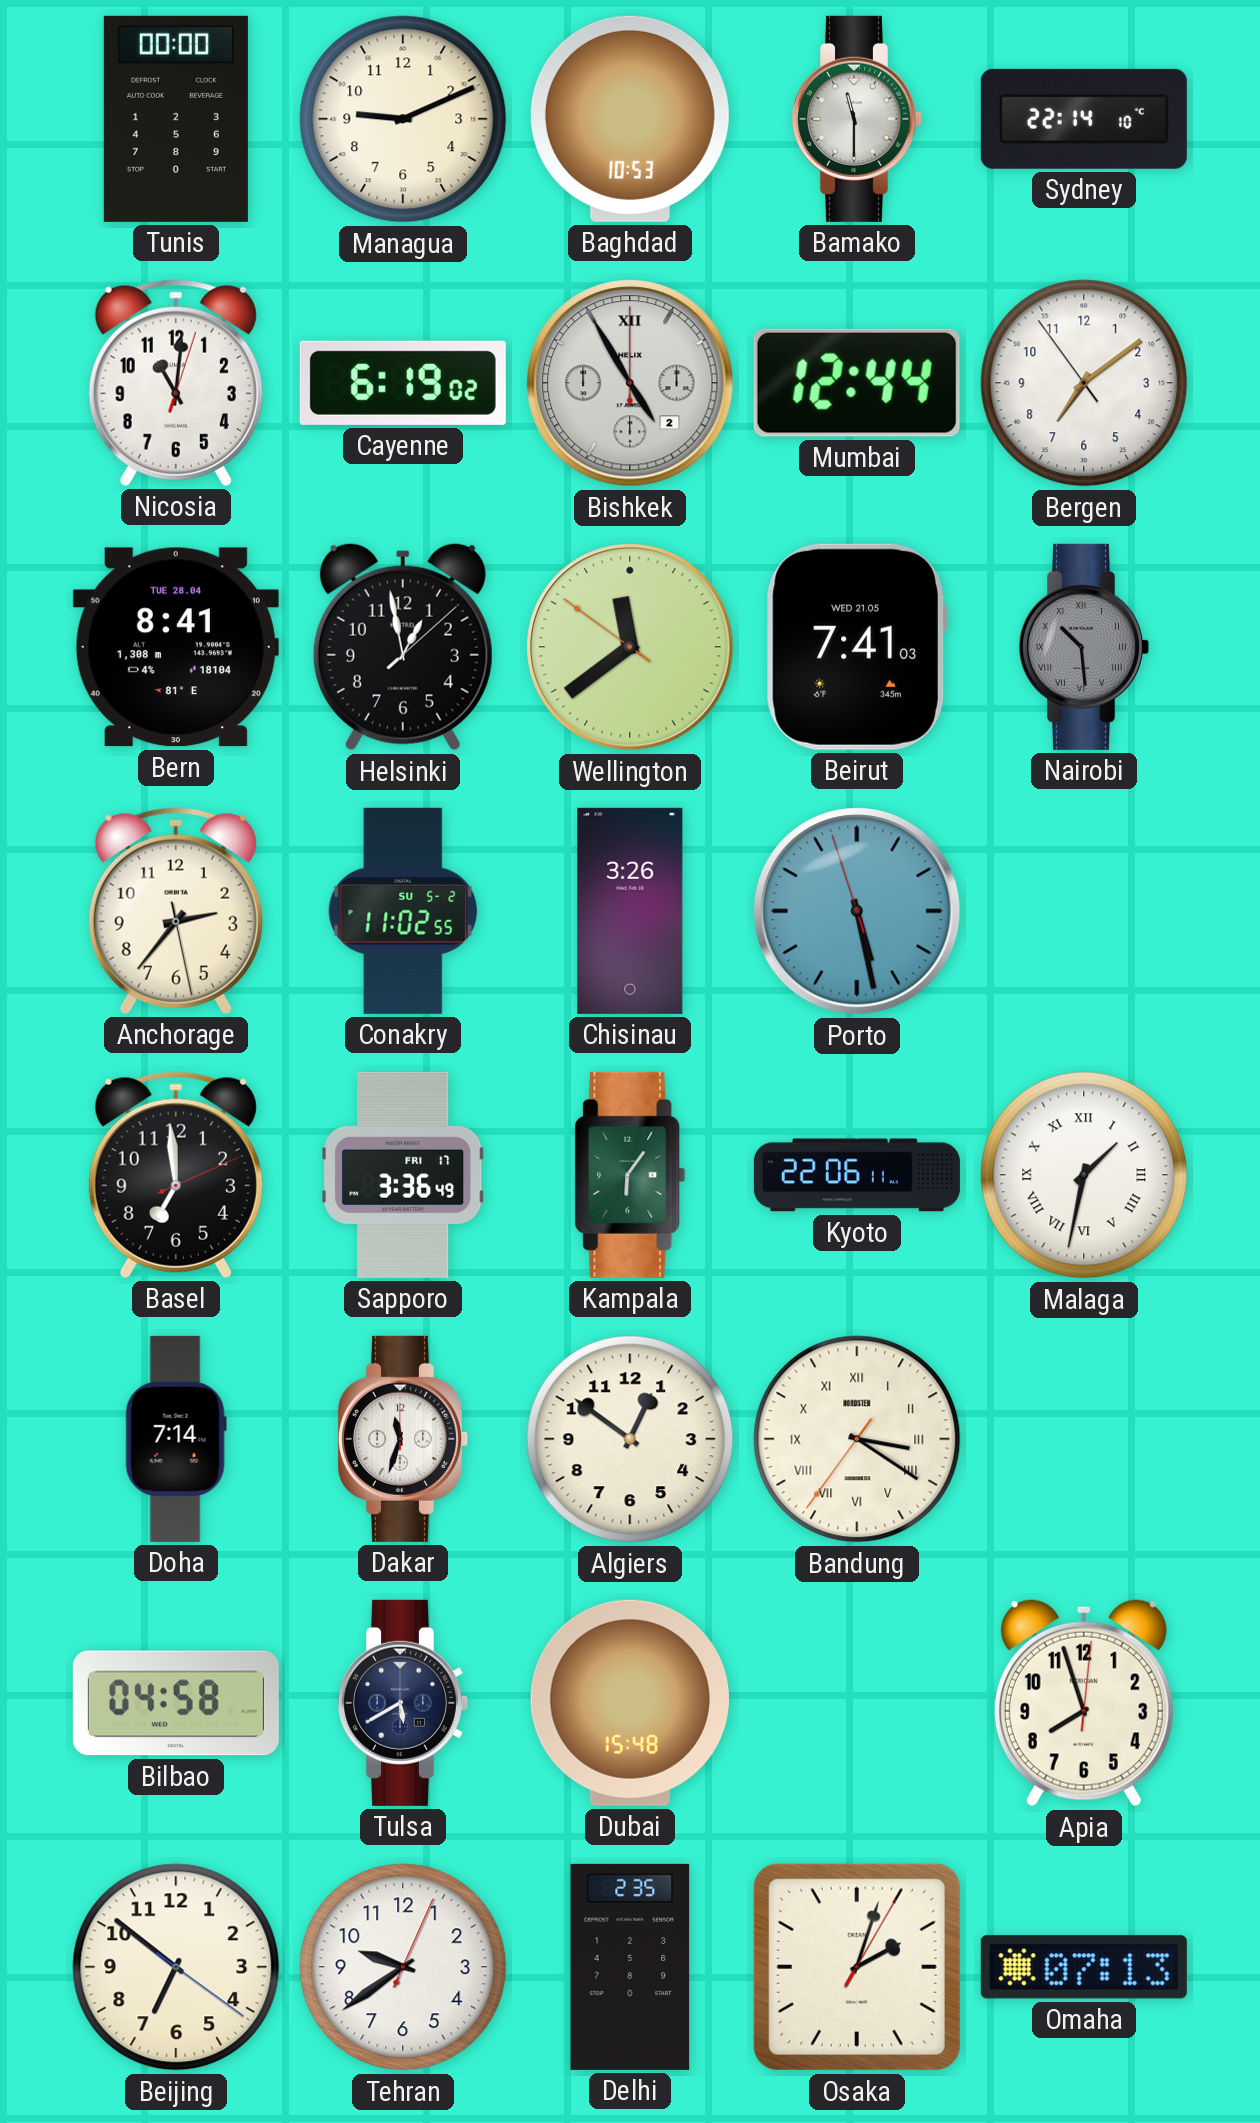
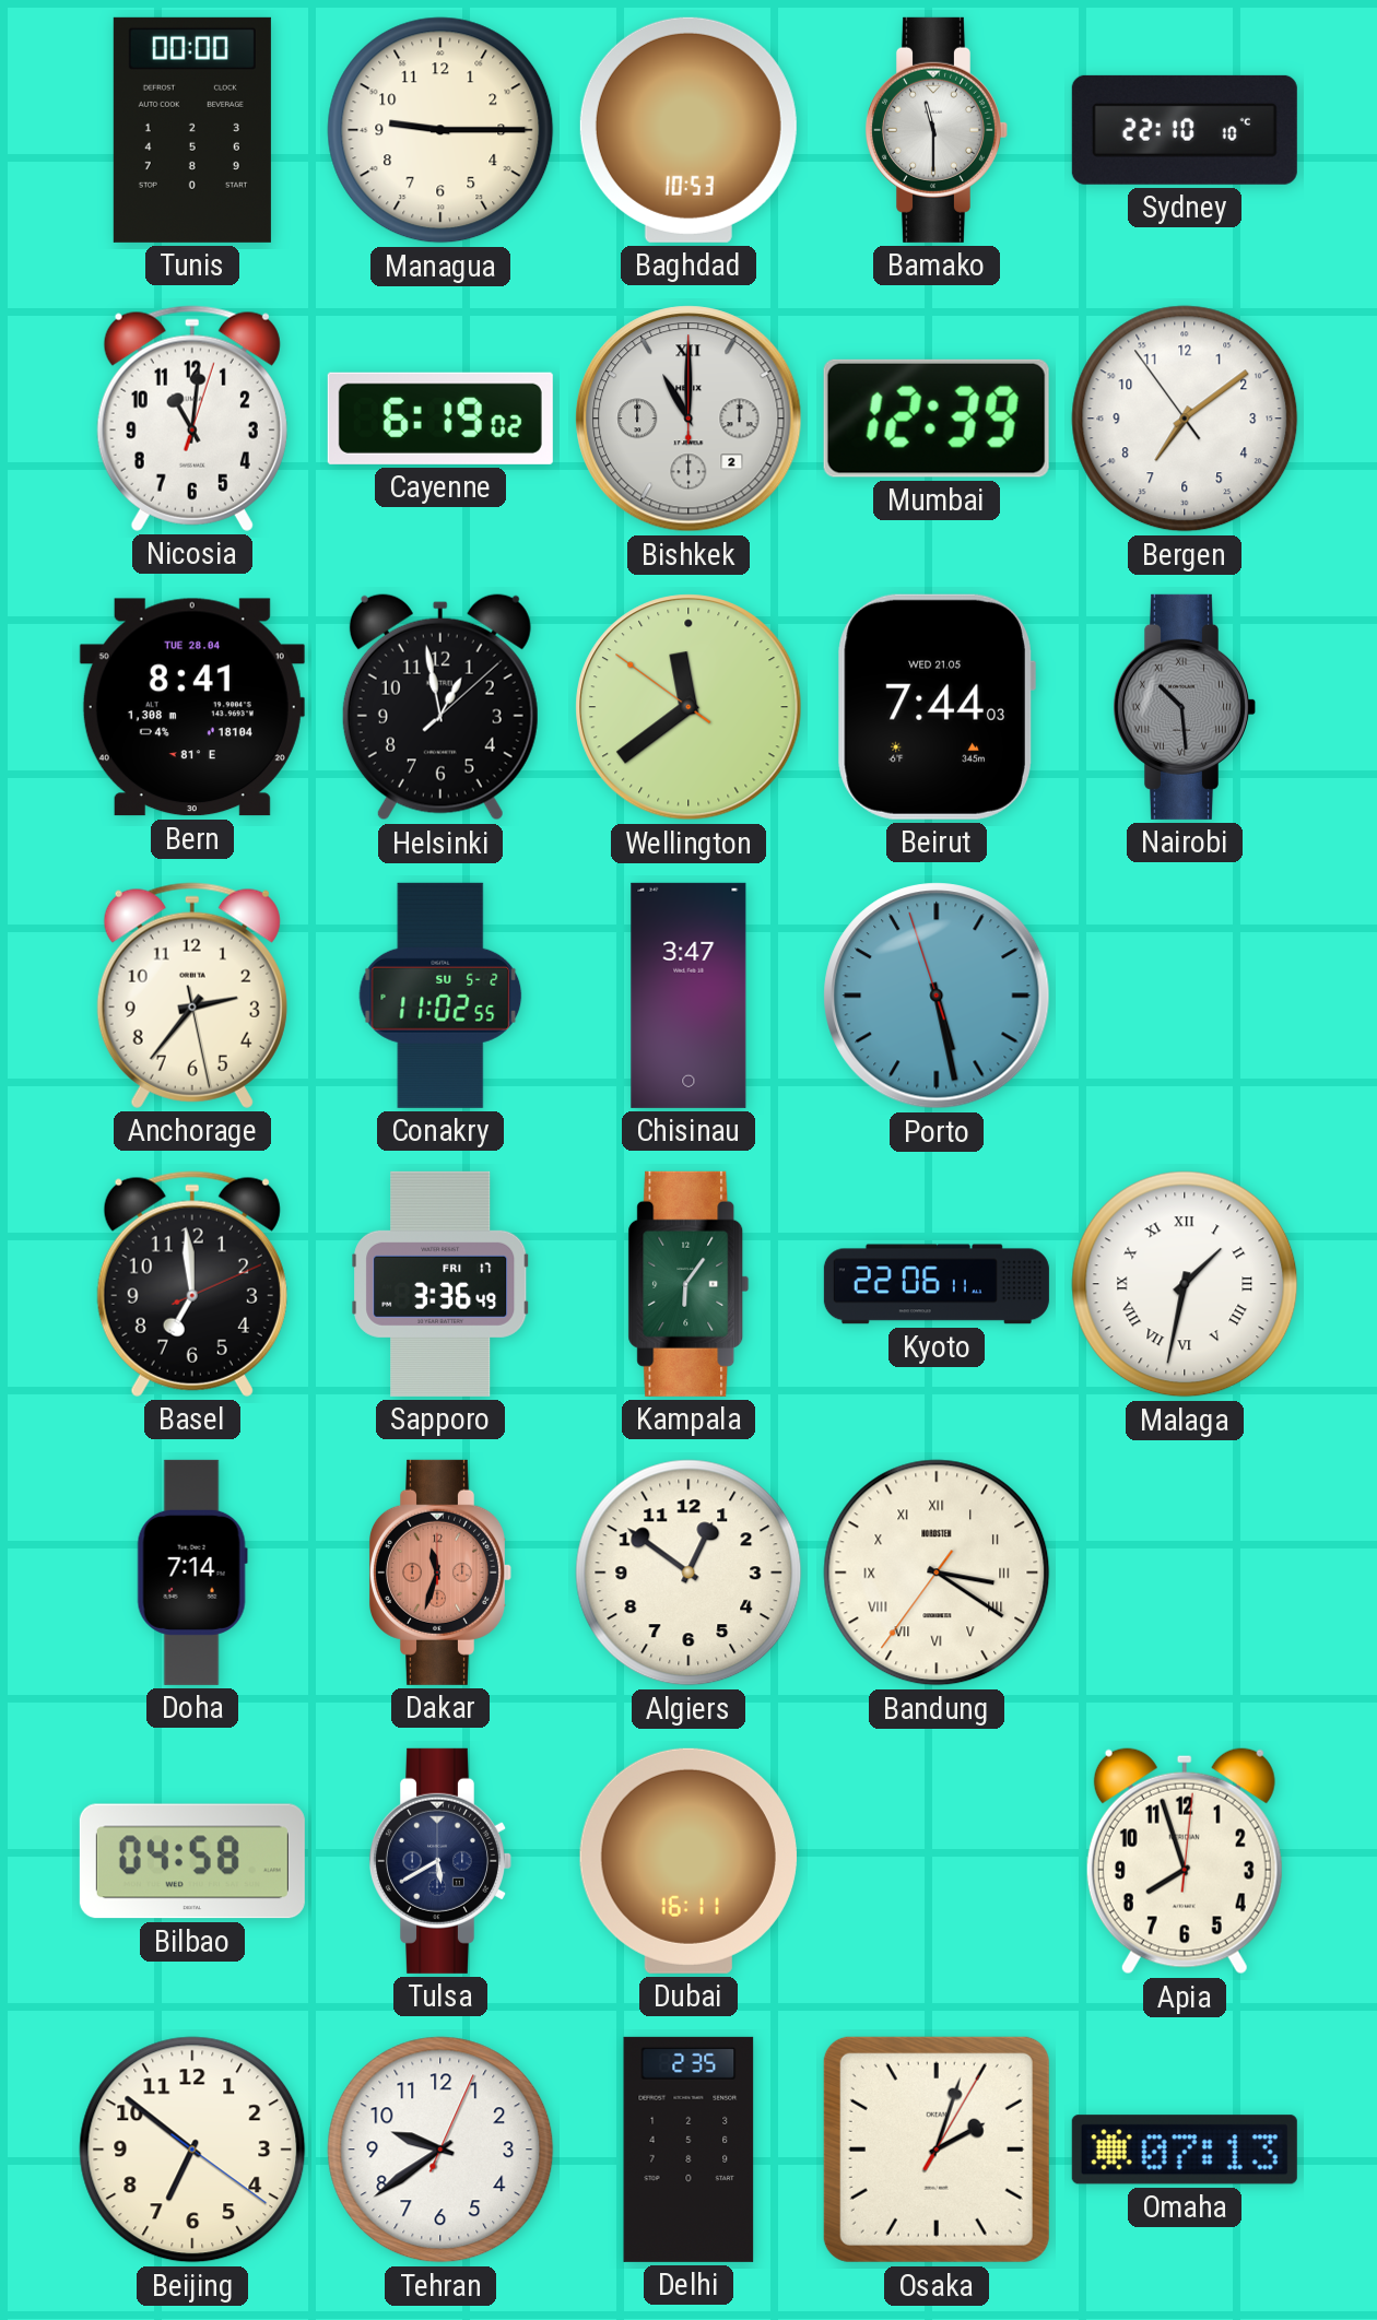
Managua: 9:11 -> 9:15
Sydney: 22:14 -> 22:10
Bishkek: 4:55 -> 11:00
Mumbai: 12:44 -> 12:39
Beirut: 7:41 -> 7:44
Chisinau: 3:26 -> 3:47
Dakar dial: white -> salmon
Dubai: 15:48 -> 16:11
